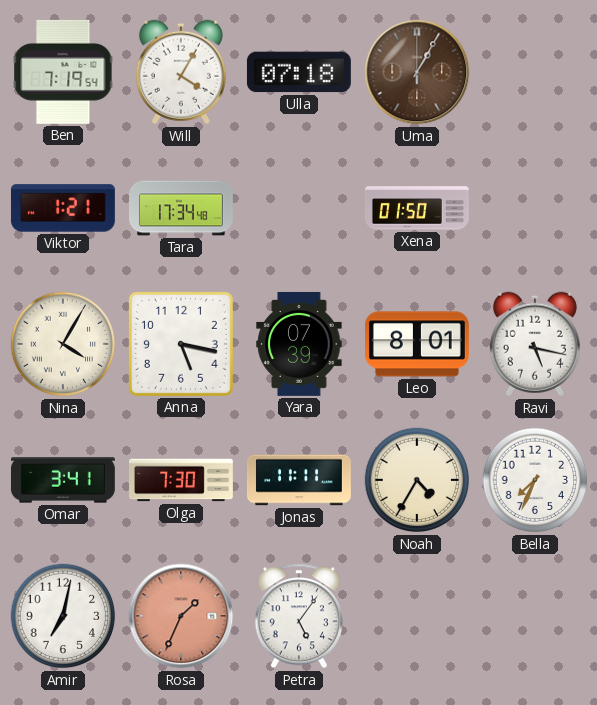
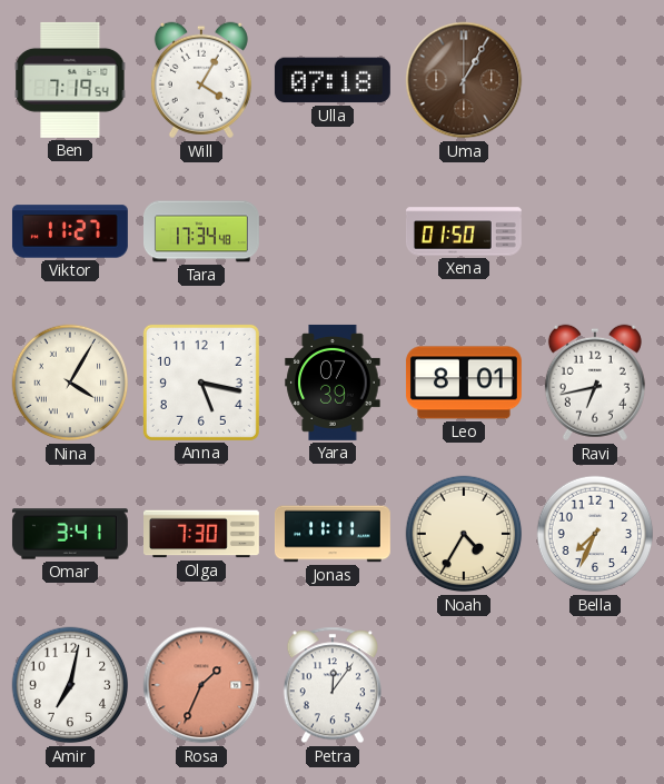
Viktor: 1:21 -> 11:27
Ravi: 5:17 -> 6:43
Petra: 5:06 -> 12:06
